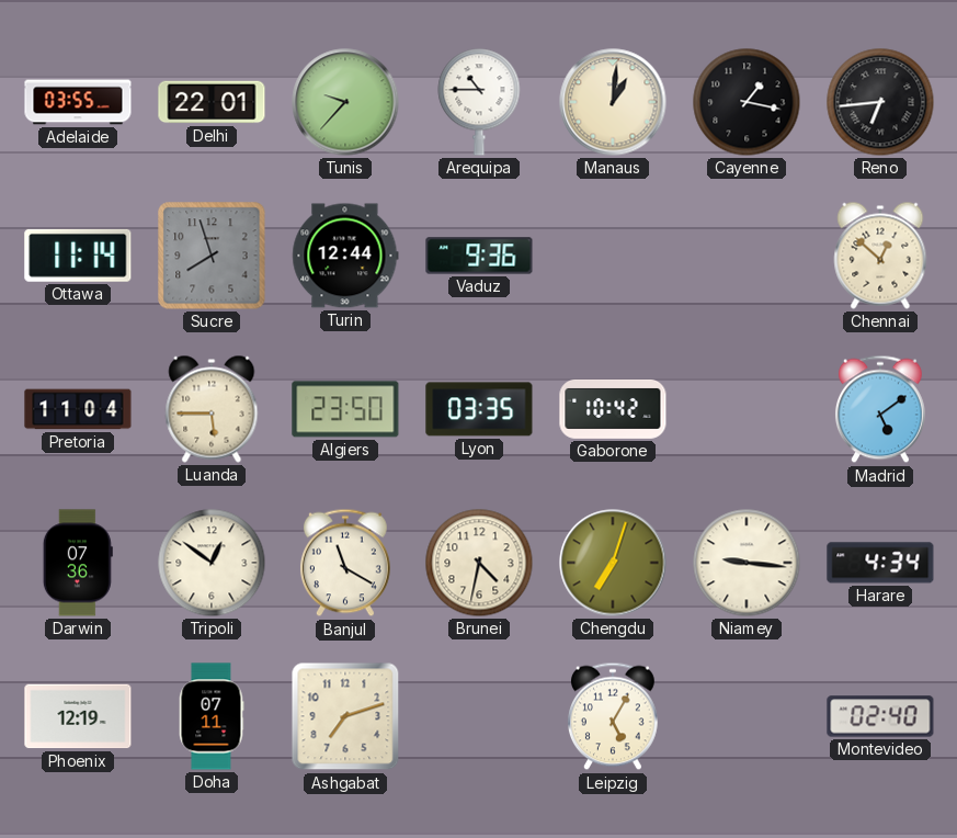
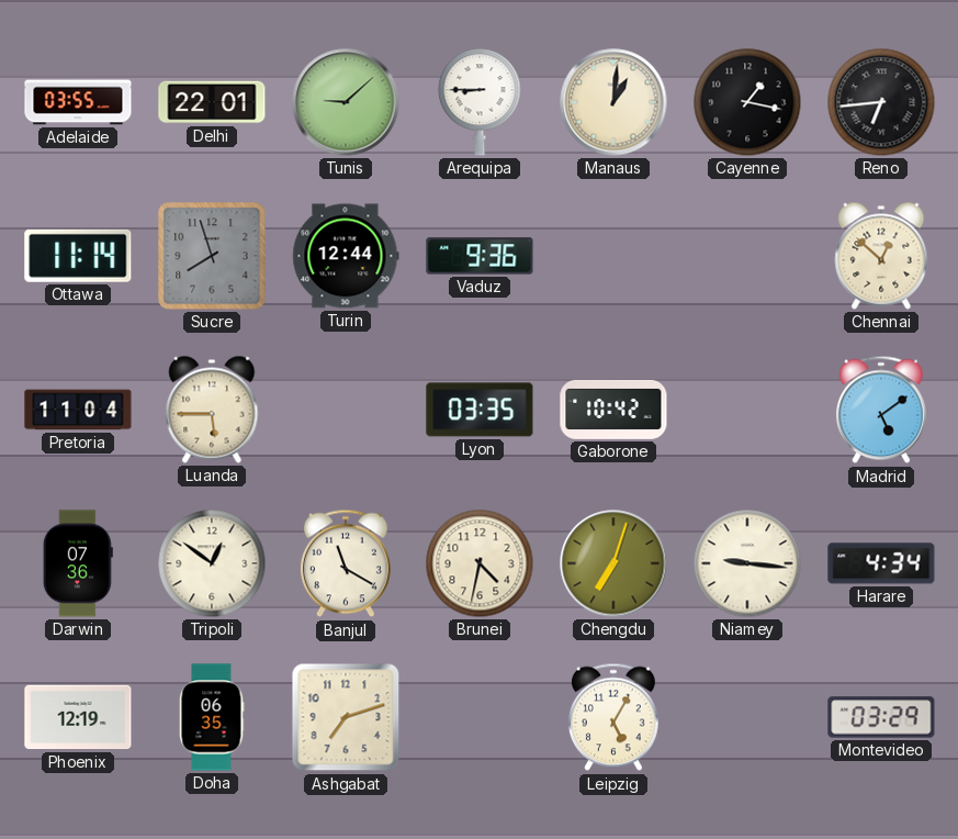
Tunis: 9:37 -> 9:08
Arequipa: 10:45 -> 8:45
Algiers: 23:50 -> none
Doha: 07:11 -> 06:35
Montevideo: 02:40 -> 03:29
